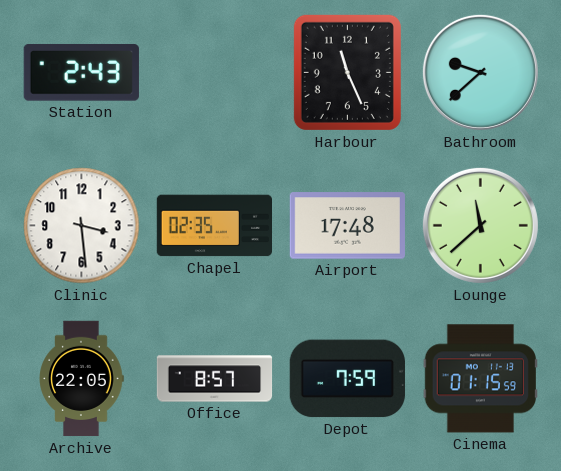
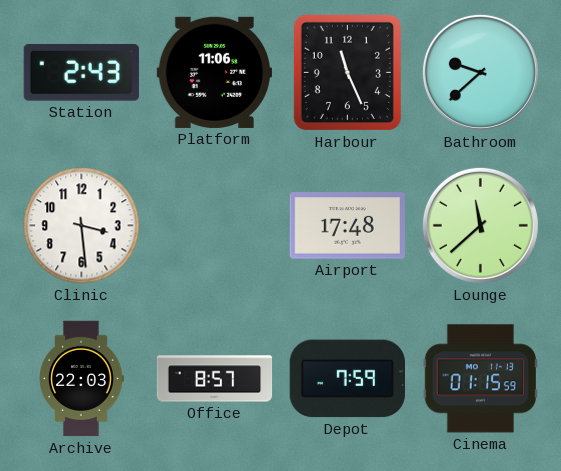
Platform: none -> 11:06
Chapel: 02:35 -> none
Archive: 22:05 -> 22:03
